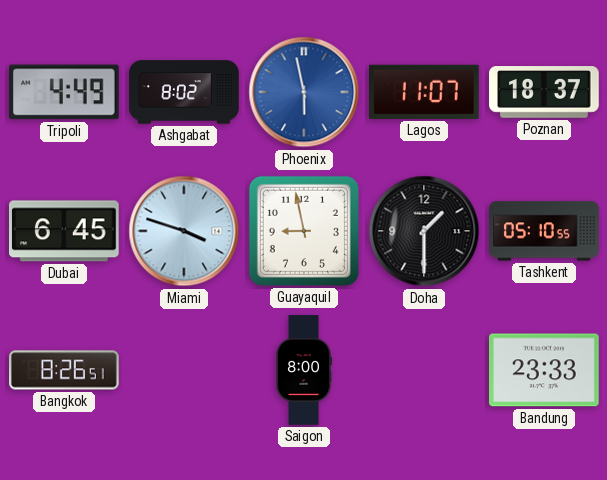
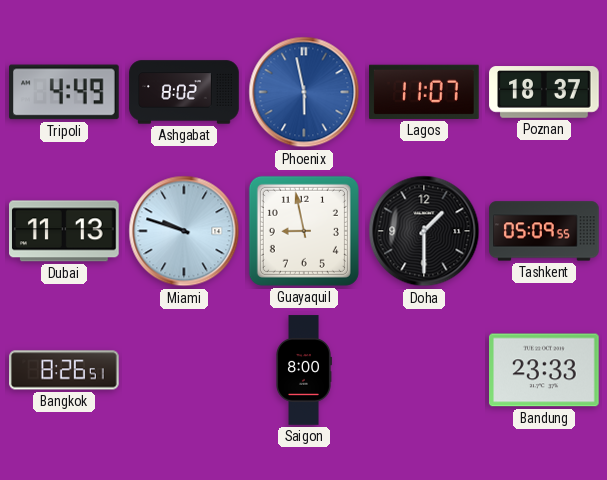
Dubai: 6:45 -> 11:13
Miami: 3:48 -> 9:48
Tashkent: 05:10 -> 05:09
